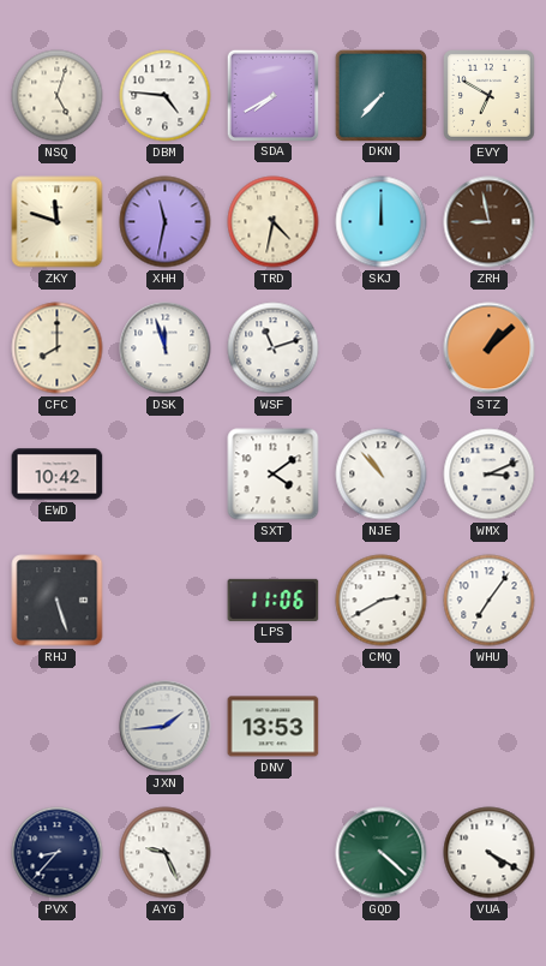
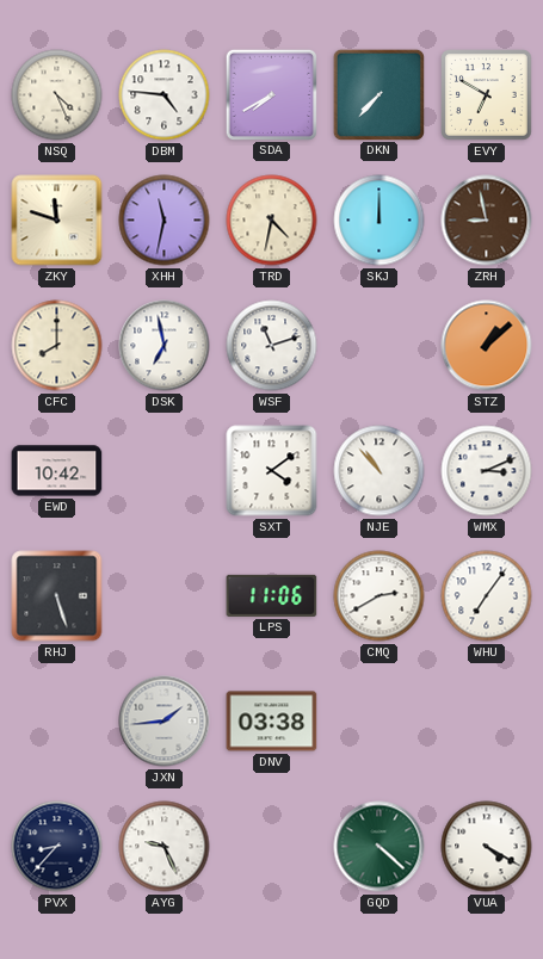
NSQ: 5:03 -> 4:26
DSK: 11:57 -> 6:58
DNV: 13:53 -> 03:38
